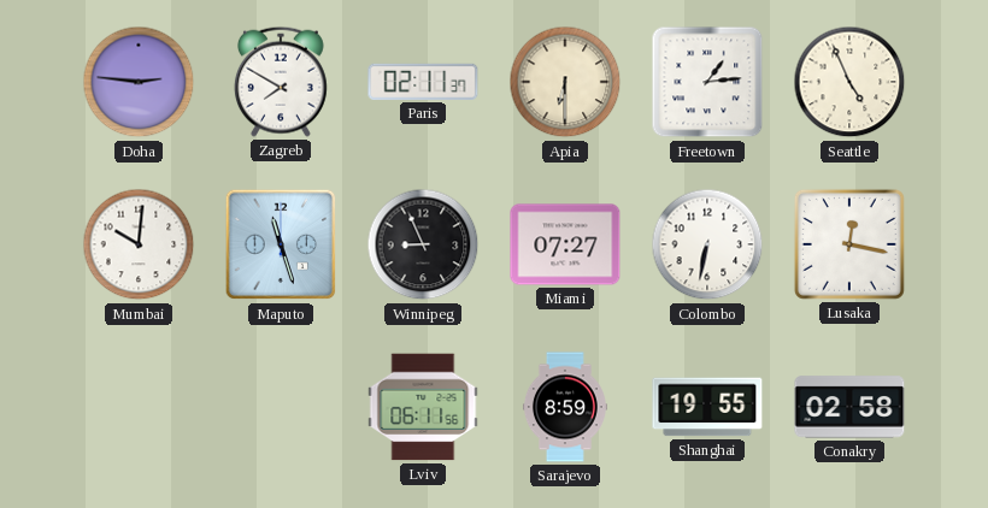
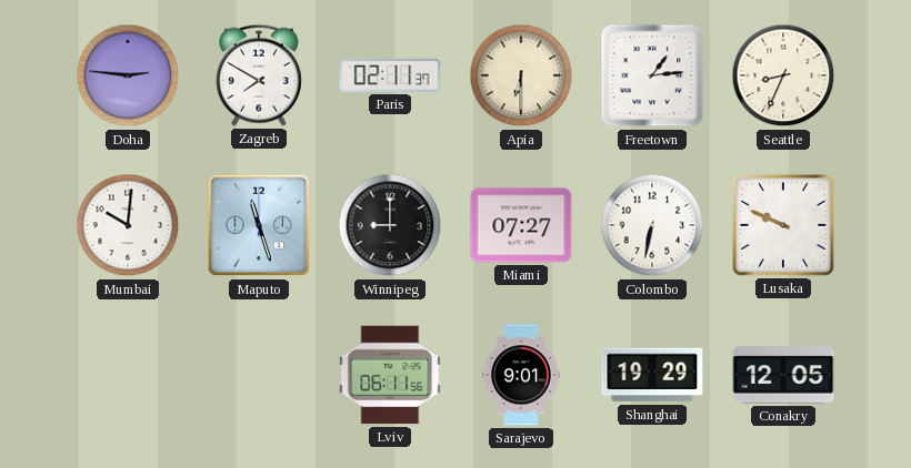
Seattle: 4:56 -> 8:34
Winnipeg: 8:56 -> 9:00
Lusaka: 12:17 -> 9:49
Sarajevo: 8:59 -> 9:01
Shanghai: 19:55 -> 19:29
Conakry: 02:58 -> 12:05
